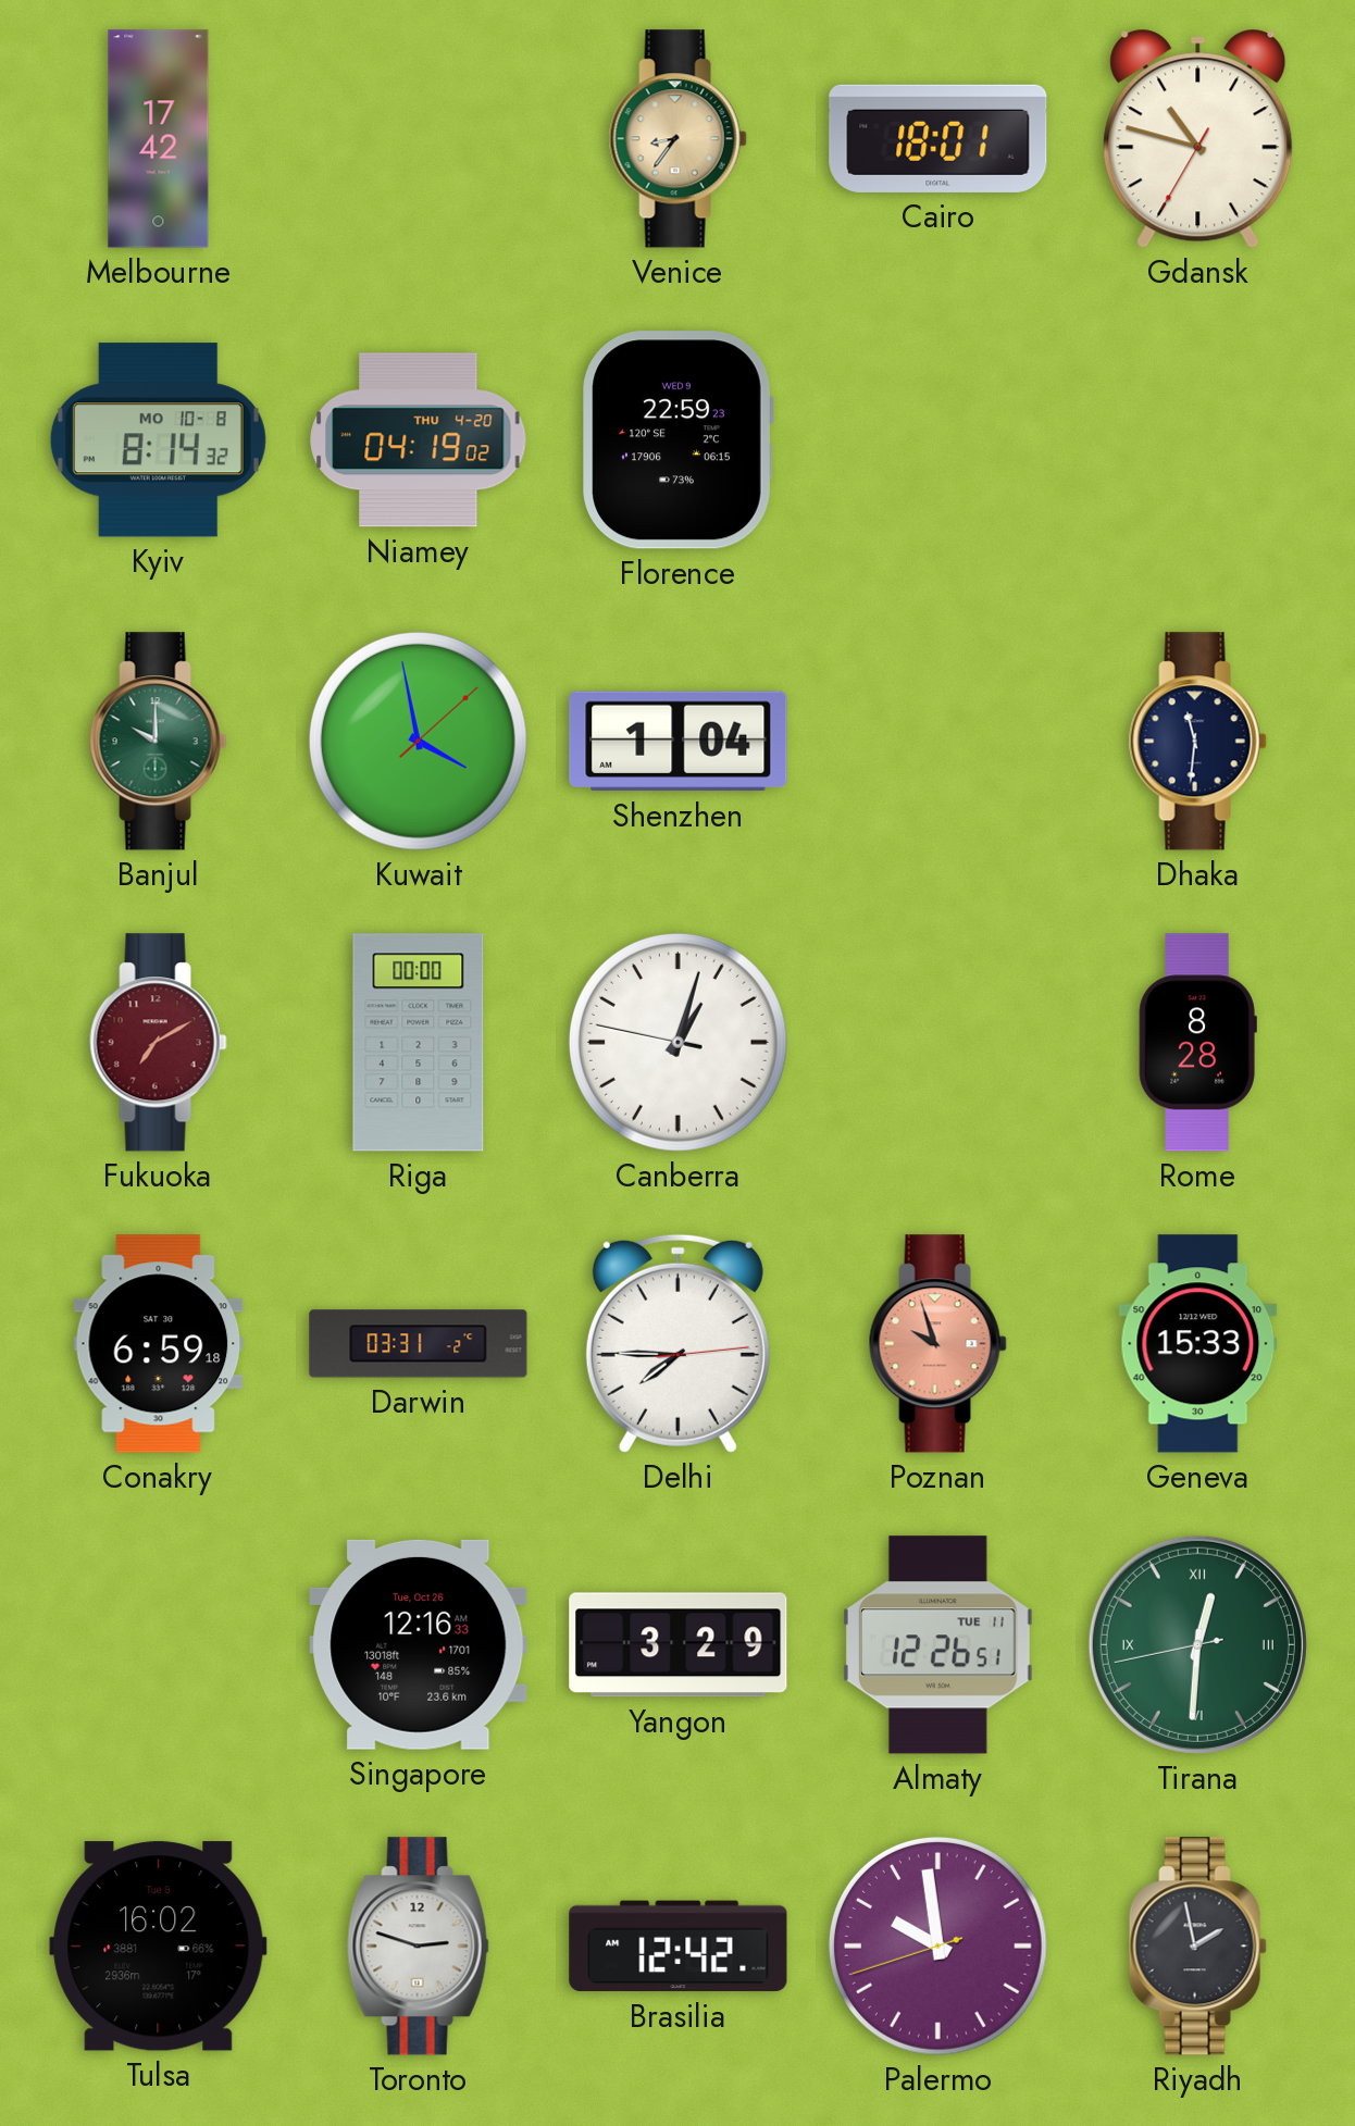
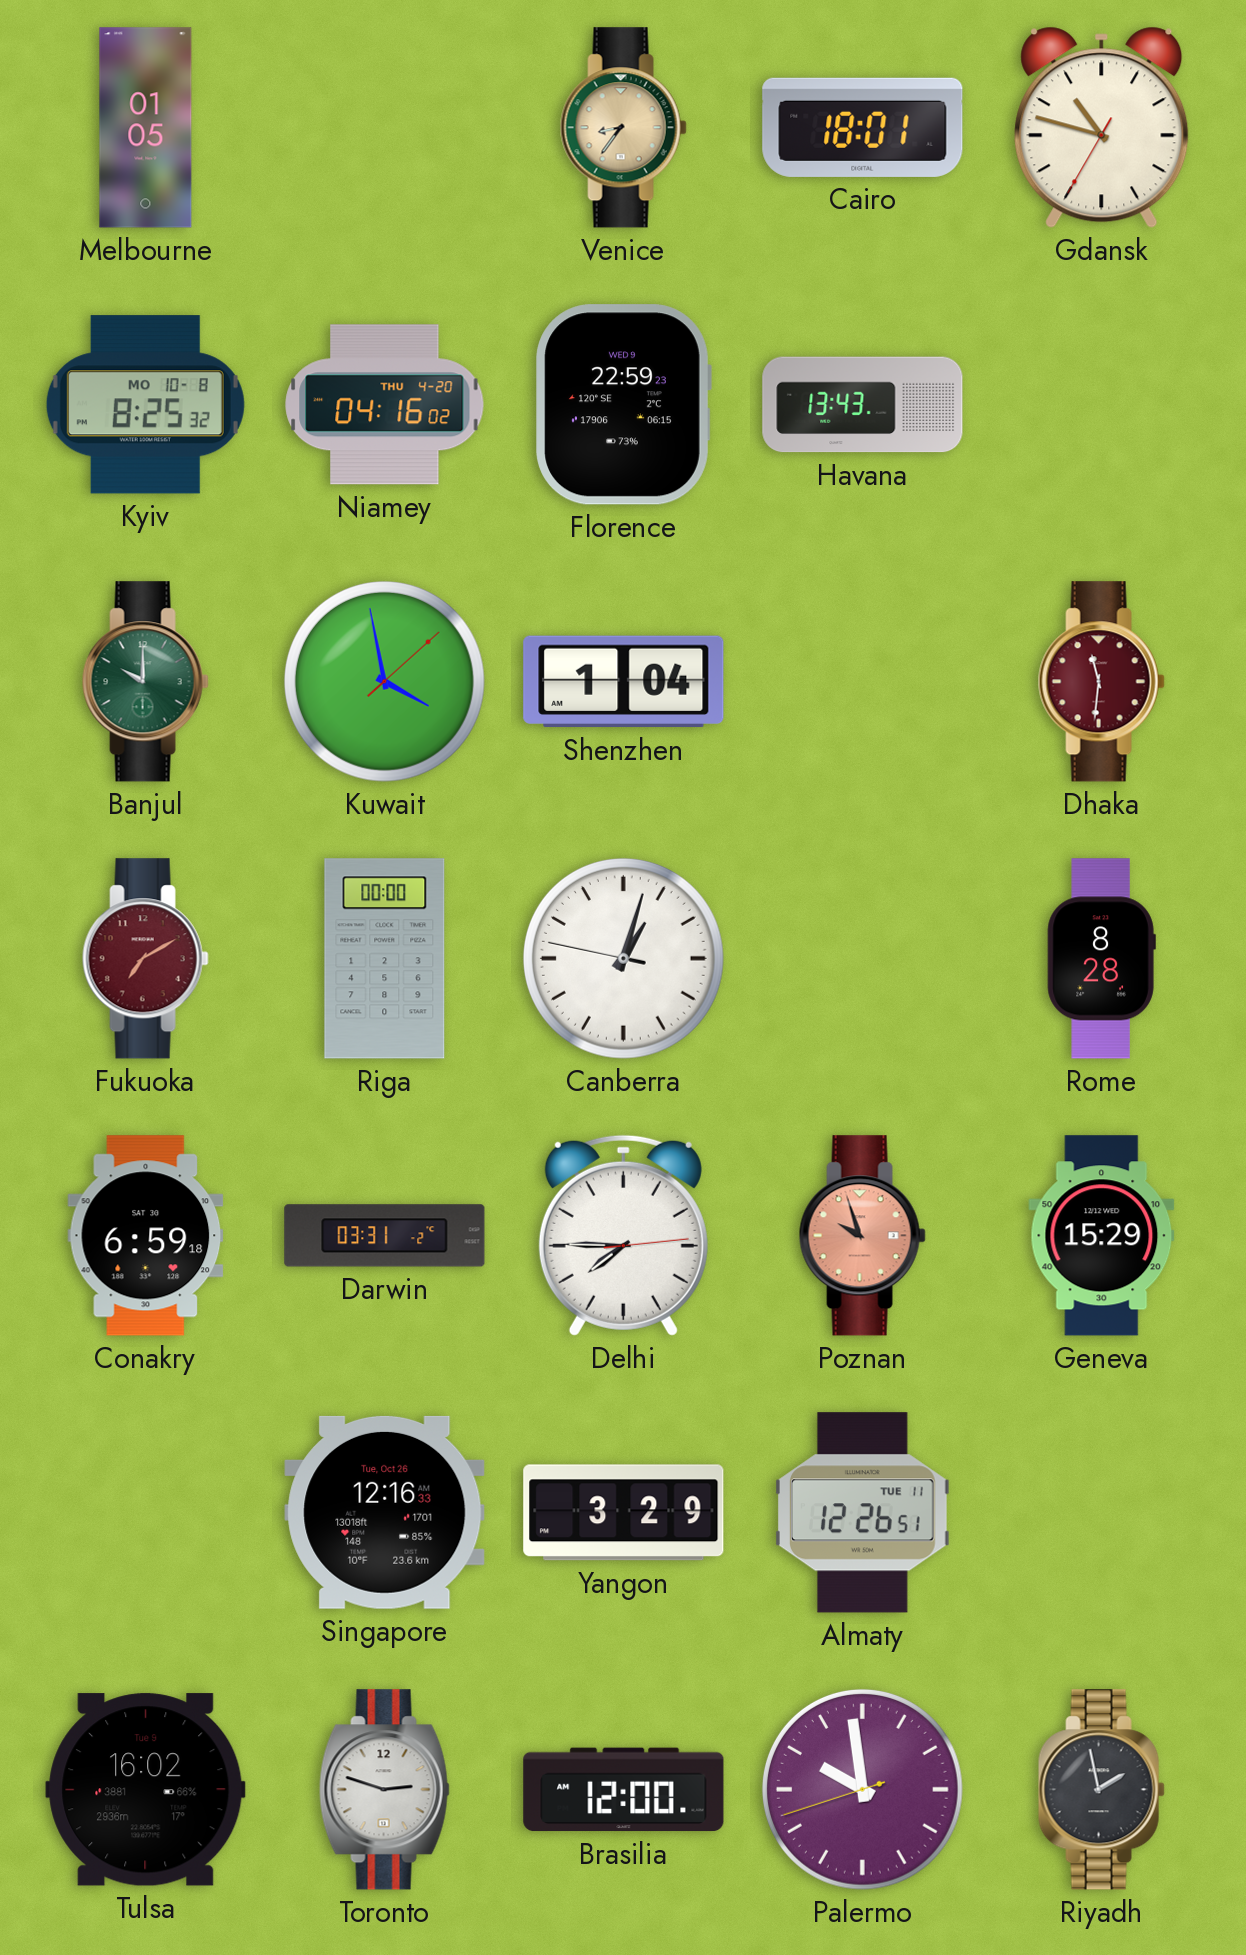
Melbourne: 17:42 -> 01:05
Kyiv: 8:14 -> 8:25
Niamey: 04:19 -> 04:16
Havana: none -> 13:43
Dhaka dial: navy -> burgundy
Geneva: 15:33 -> 15:29
Tirana: 12:30 -> none
Brasilia: 12:42 -> 12:00
